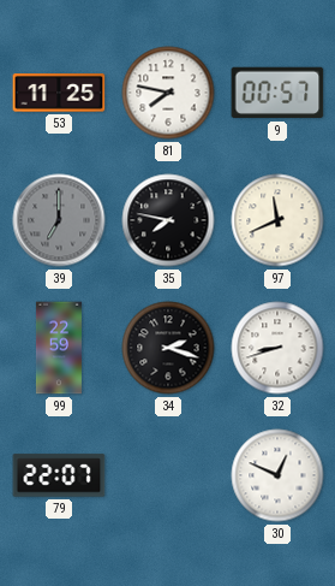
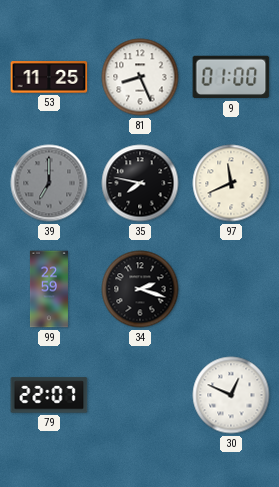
81: 7:47 -> 8:26
9: 00:57 -> 01:00
32: 8:42 -> none
